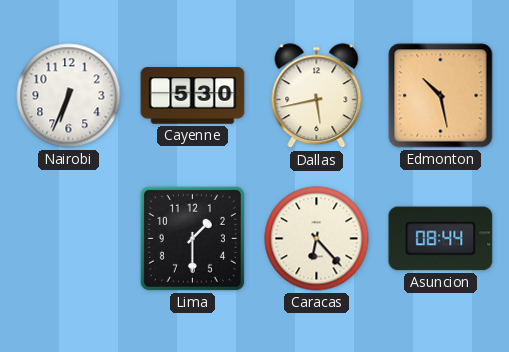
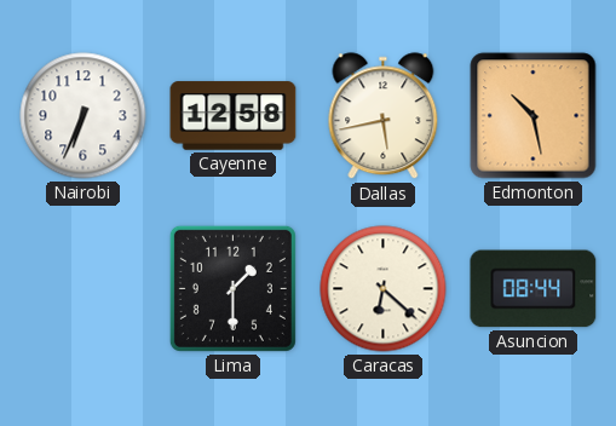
Cayenne: 5:30 -> 12:58
Caracas: 6:23 -> 6:22
